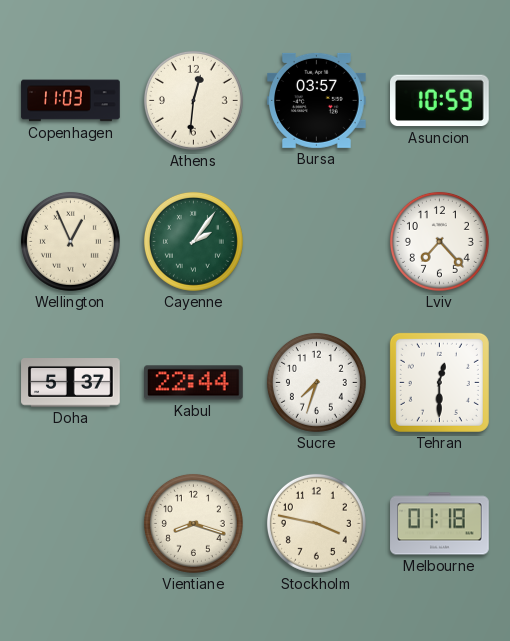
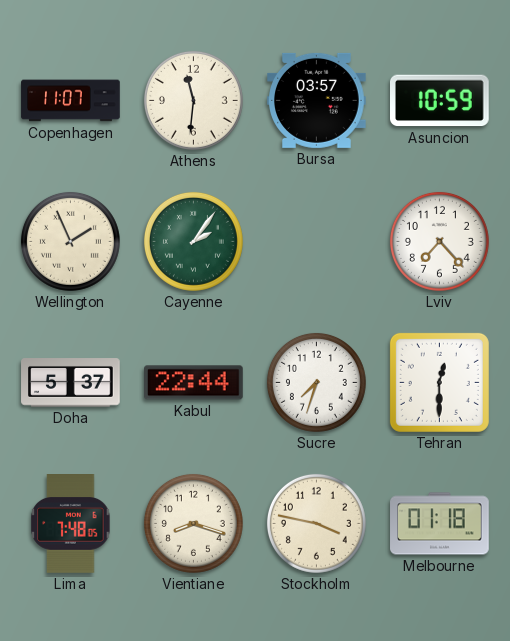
Copenhagen: 11:03 -> 11:07
Athens: 12:31 -> 11:31
Wellington: 12:56 -> 1:56
Lima: none -> 7:48
